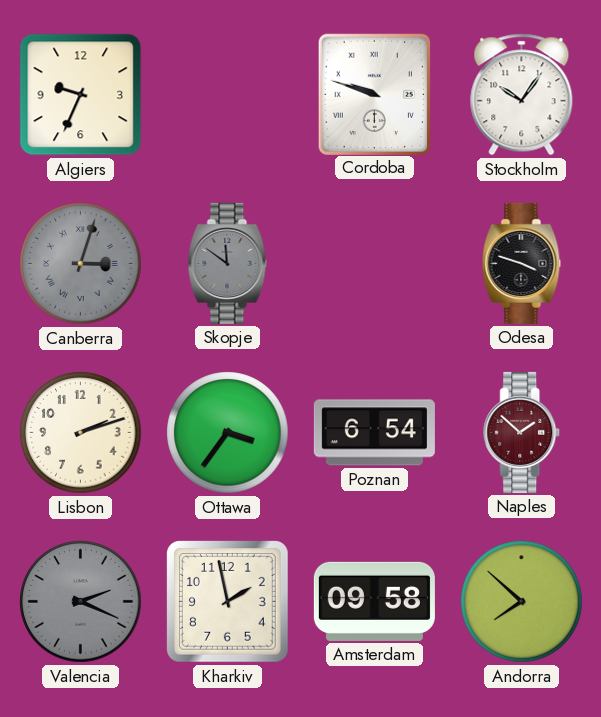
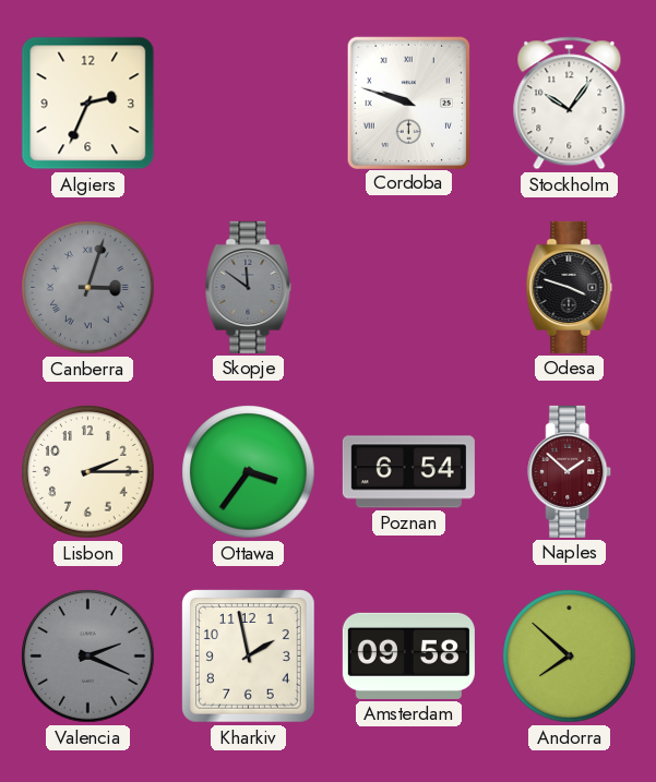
Algiers: 9:34 -> 2:34
Lisbon: 2:12 -> 2:15
